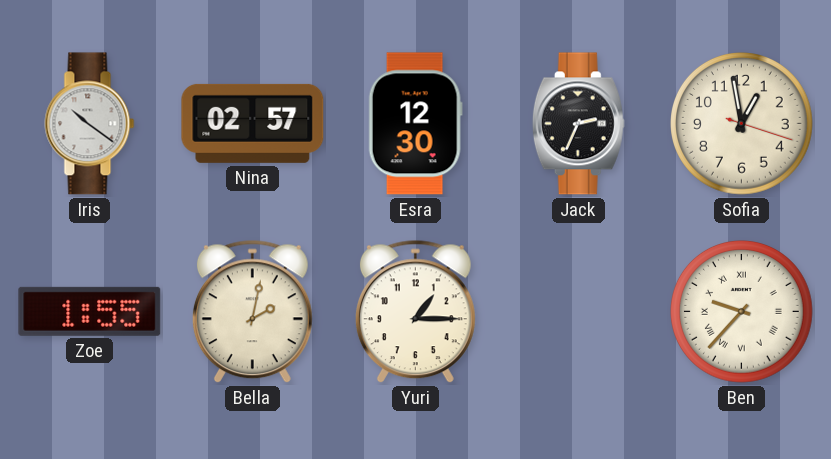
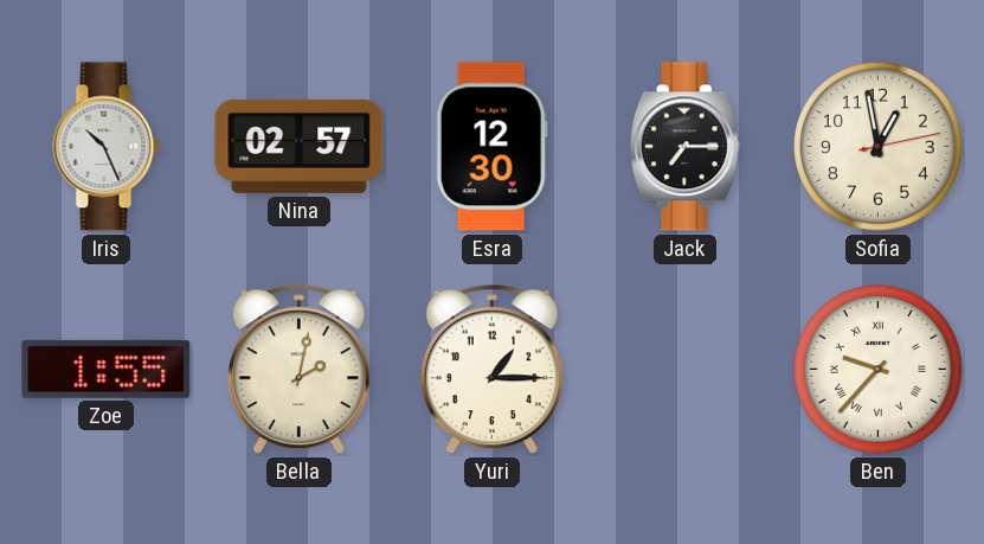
Iris: 10:21 -> 10:26
Jack: 2:34 -> 7:15
Sofia: 12:58:18 -> 12:58:13
